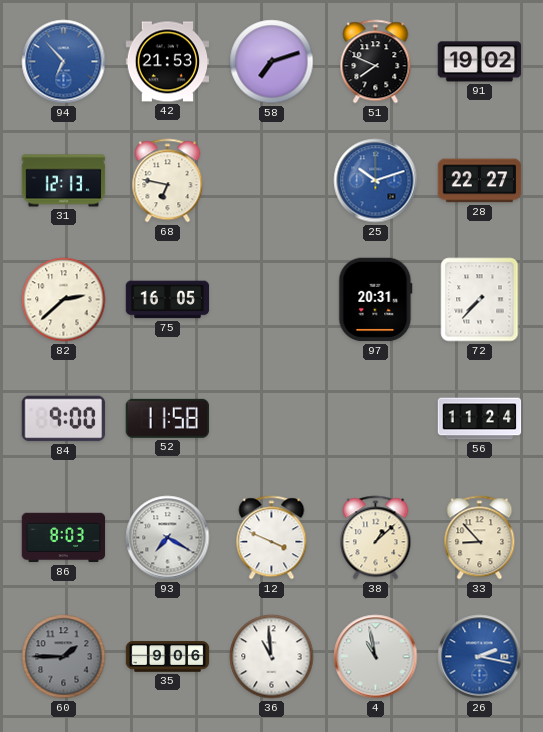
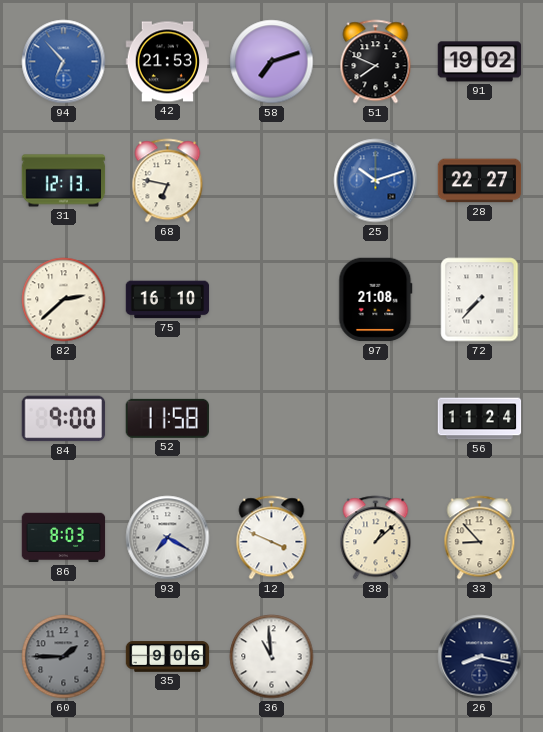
75: 16:05 -> 16:10
97: 20:31 -> 21:08
4: 10:58 -> none
26: 2:17 -> 8:17
26 dial: blue -> navy
